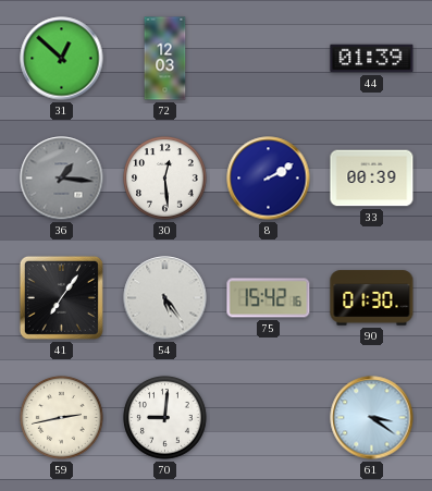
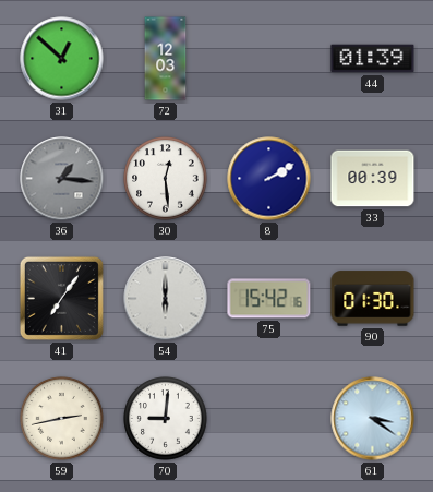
54: 5:24 -> 6:00
